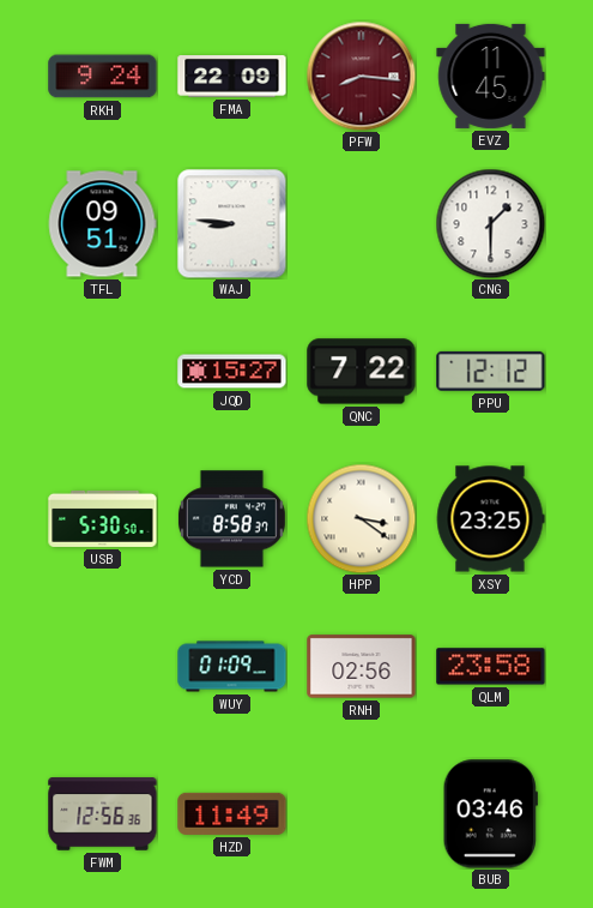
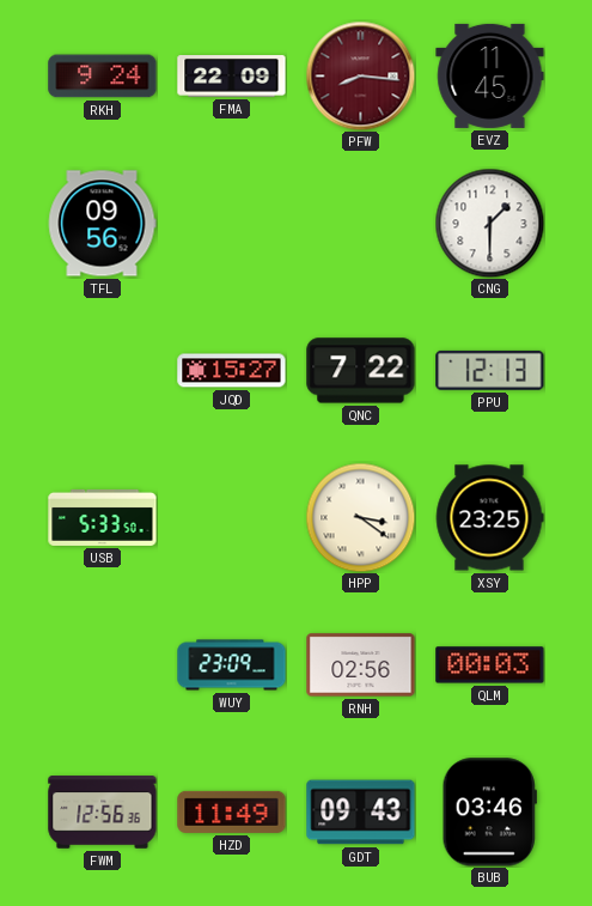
TFL: 09:51 -> 09:56
WAJ: 8:46 -> none
PPU: 12:12 -> 12:13
USB: 5:30 -> 5:33
YCD: 8:58 -> none
WUY: 01:09 -> 23:09
QLM: 23:58 -> 00:03
GDT: none -> 09:43
